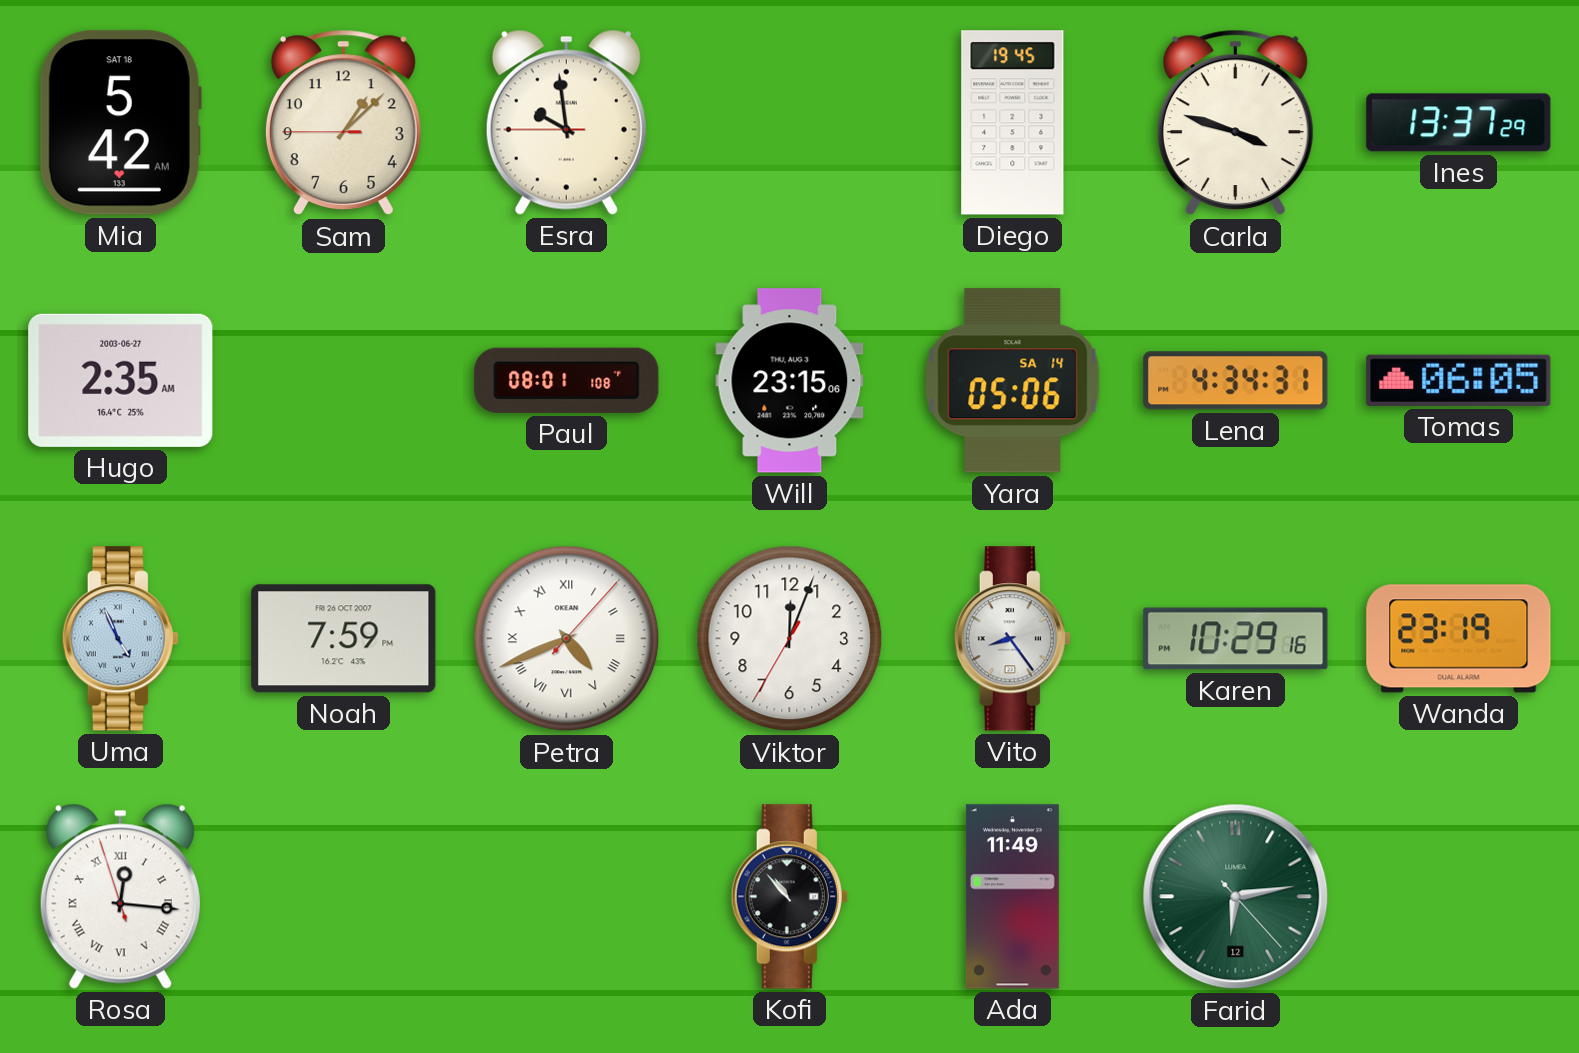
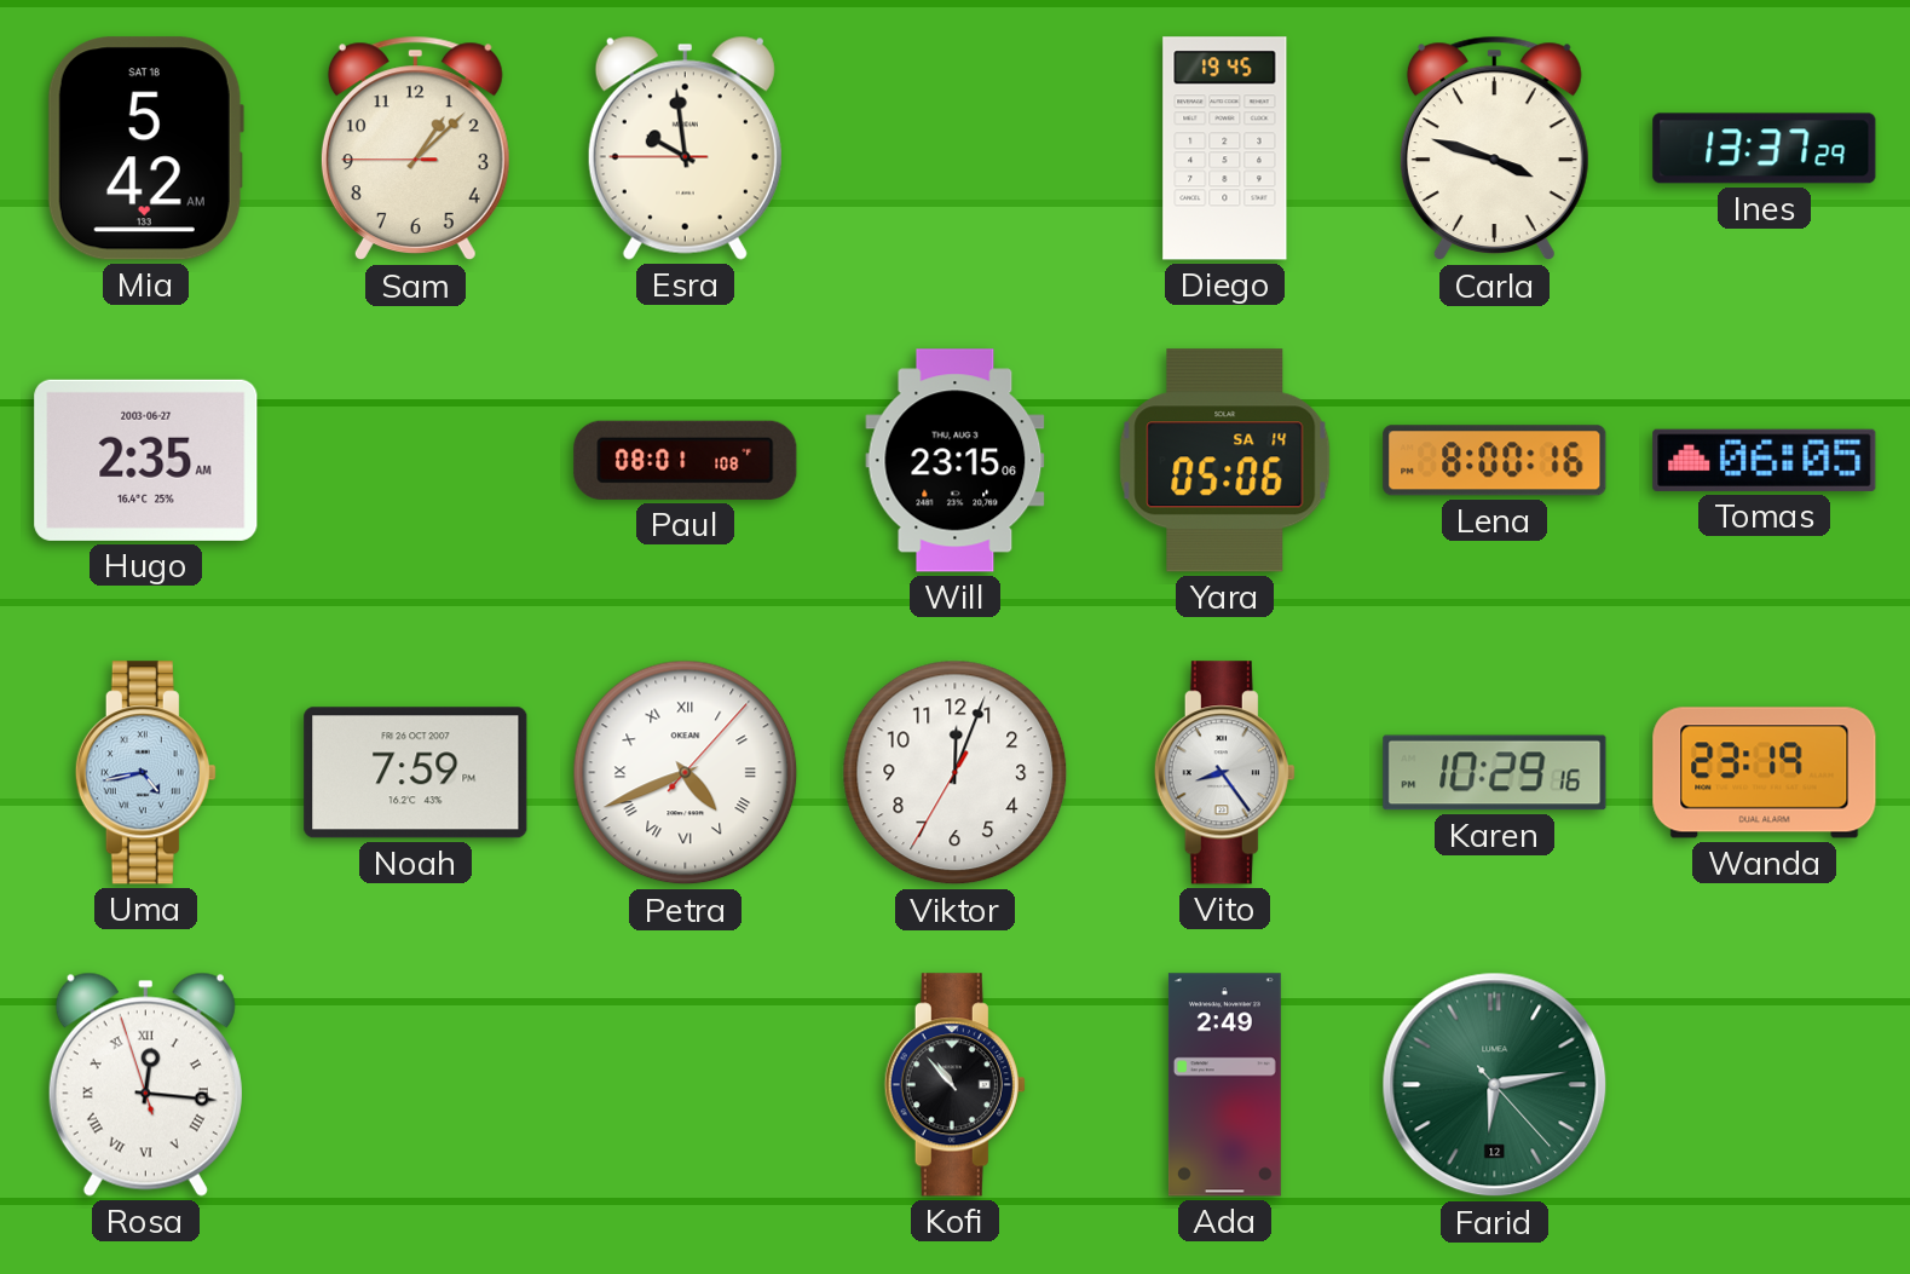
Lena: 4:34 -> 8:00
Uma: 4:56 -> 4:43
Ada: 11:49 -> 2:49
